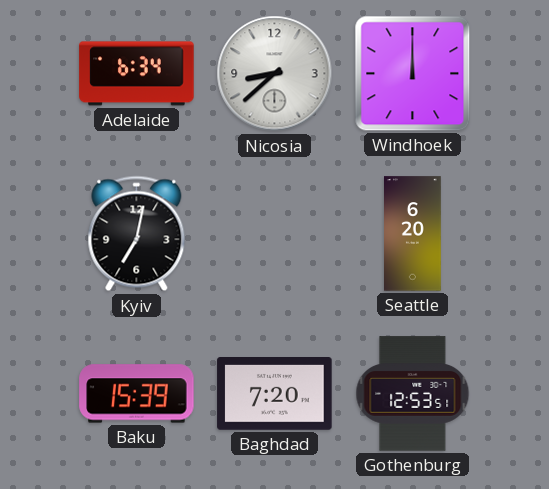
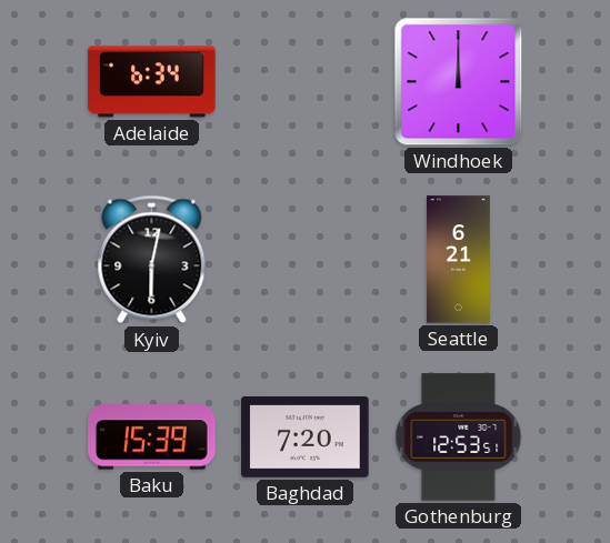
Nicosia: 8:38 -> none
Kyiv: 7:02 -> 6:02
Seattle: 6:20 -> 6:21
